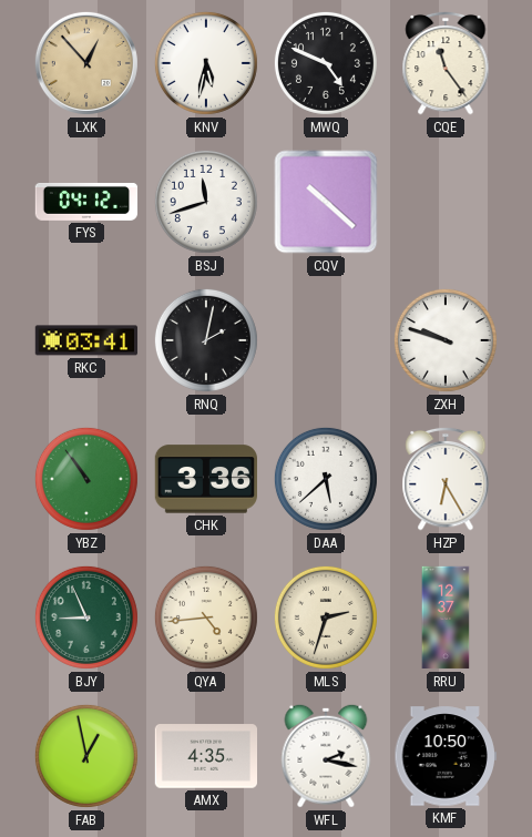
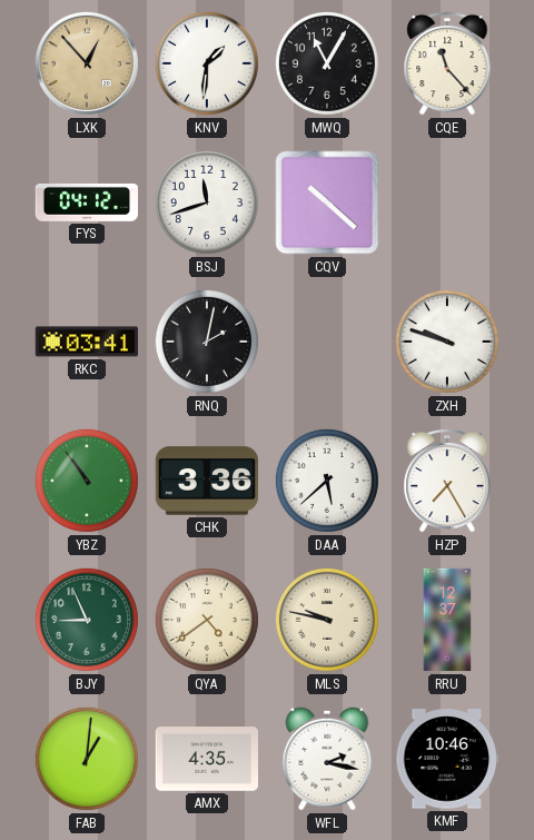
KNV: 5:32 -> 1:31
MWQ: 4:49 -> 11:05
CQE: 11:24 -> 11:23
HZP: 6:25 -> 7:25
QYA: 4:44 -> 4:39
MLS: 2:33 -> 9:47
FAB: 12:58 -> 1:01
KMF: 10:50 -> 10:46
